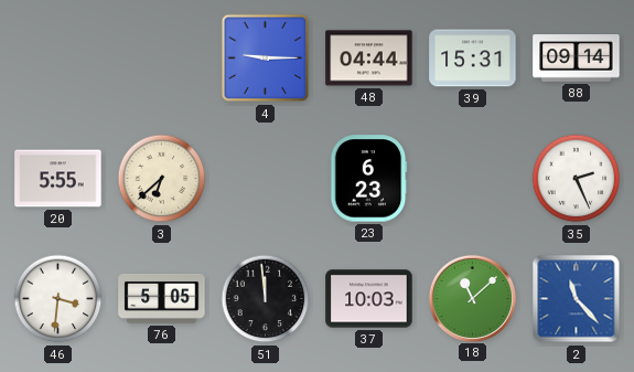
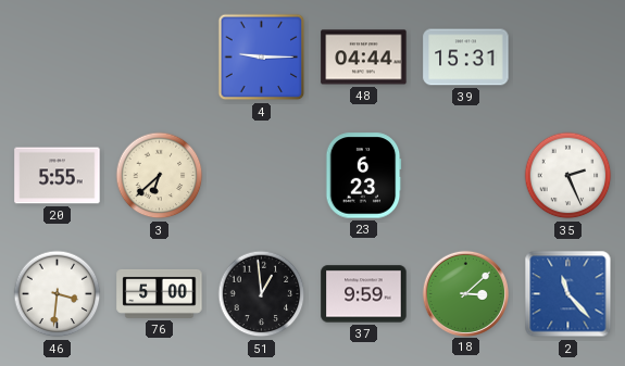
88: 09:14 -> none
76: 5:05 -> 5:00
51: 11:59 -> 12:59
37: 10:03 -> 9:59
18: 11:08 -> 3:08
